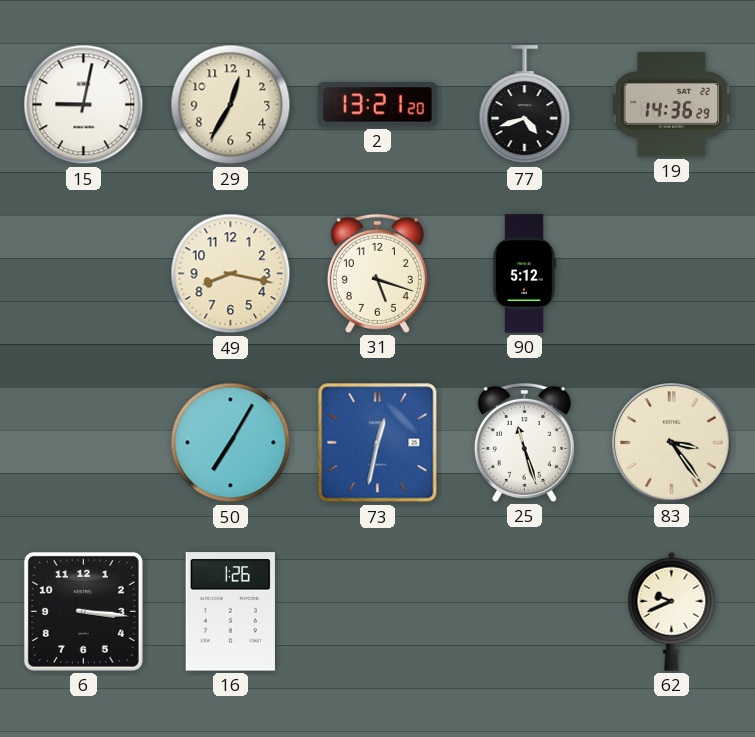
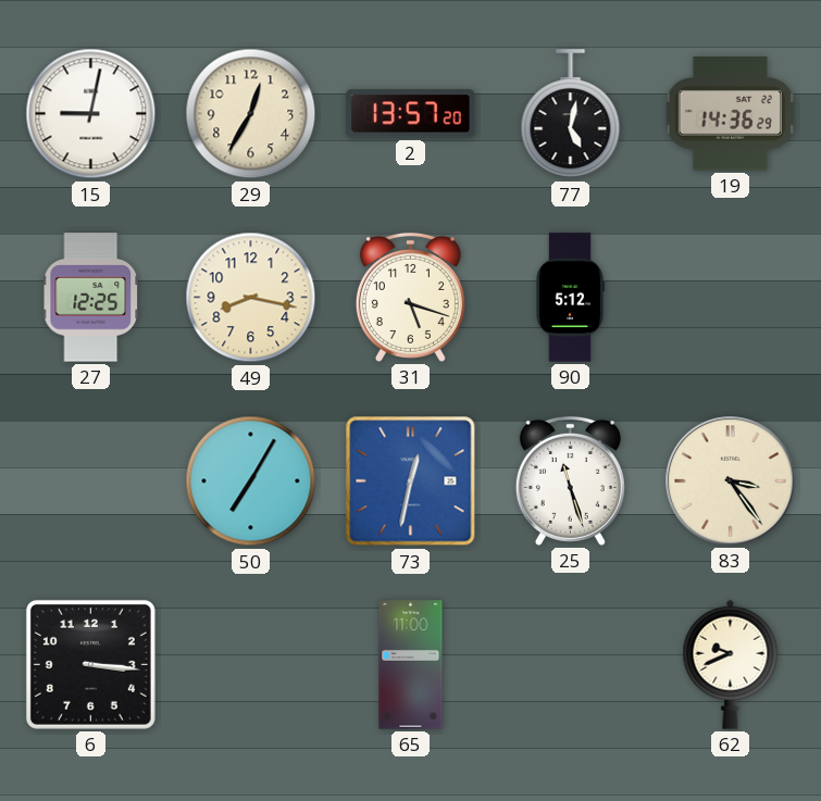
2: 13:21 -> 13:57
77: 4:42 -> 5:02
27: none -> 12:25
16: 1:26 -> none
65: none -> 11:00
